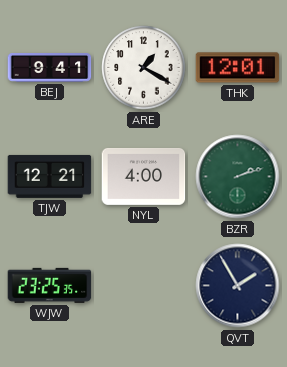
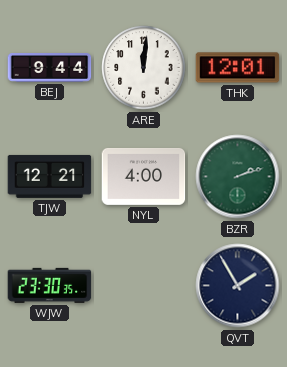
BEJ: 9:41 -> 9:44
ARE: 1:20 -> 12:01
WJW: 23:25 -> 23:30
